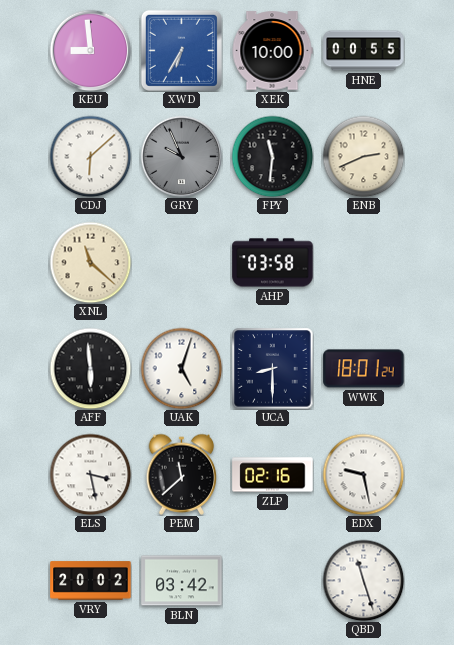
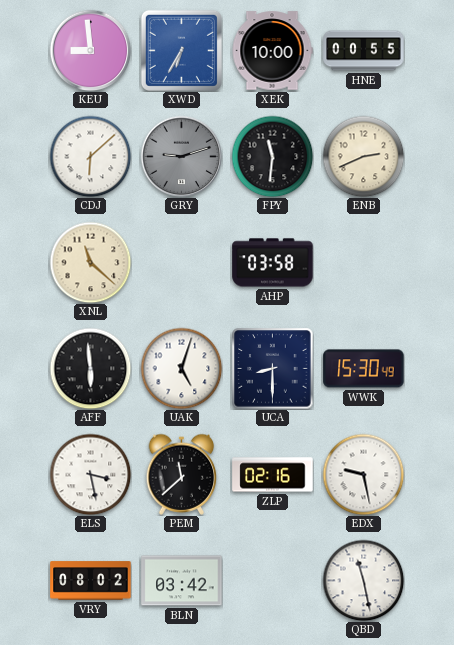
GRY: 9:56 -> 9:12
WWK: 18:01 -> 15:30
VRY: 20:02 -> 08:02
QBD: 11:27 -> 11:28
